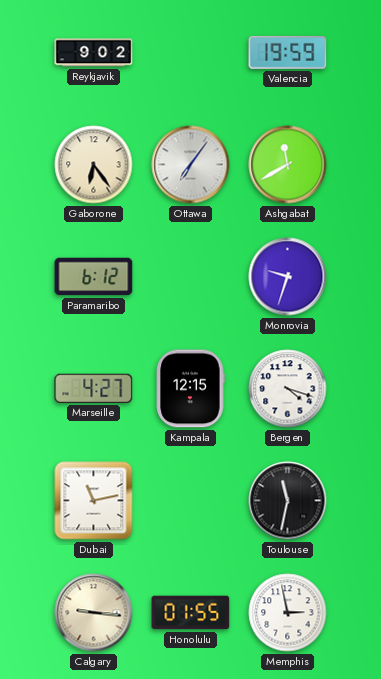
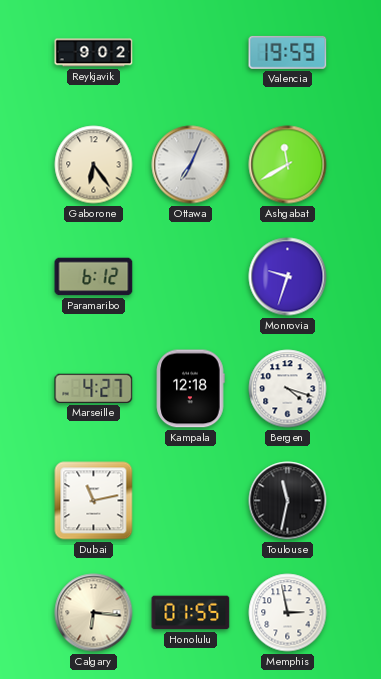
Ottawa: 7:06 -> 7:04
Kampala: 12:15 -> 12:18
Calgary: 9:16 -> 6:16
